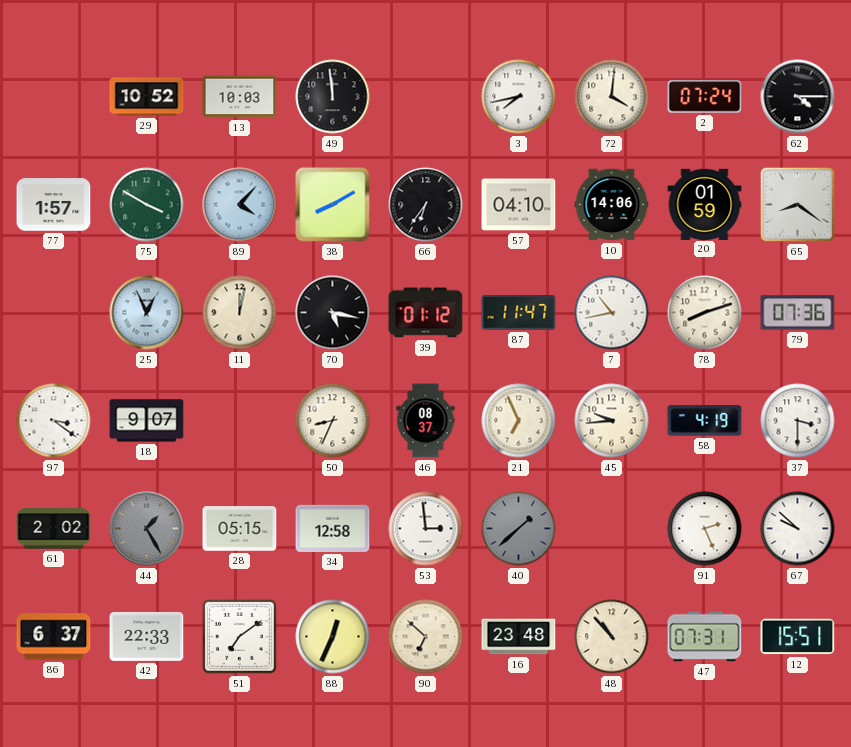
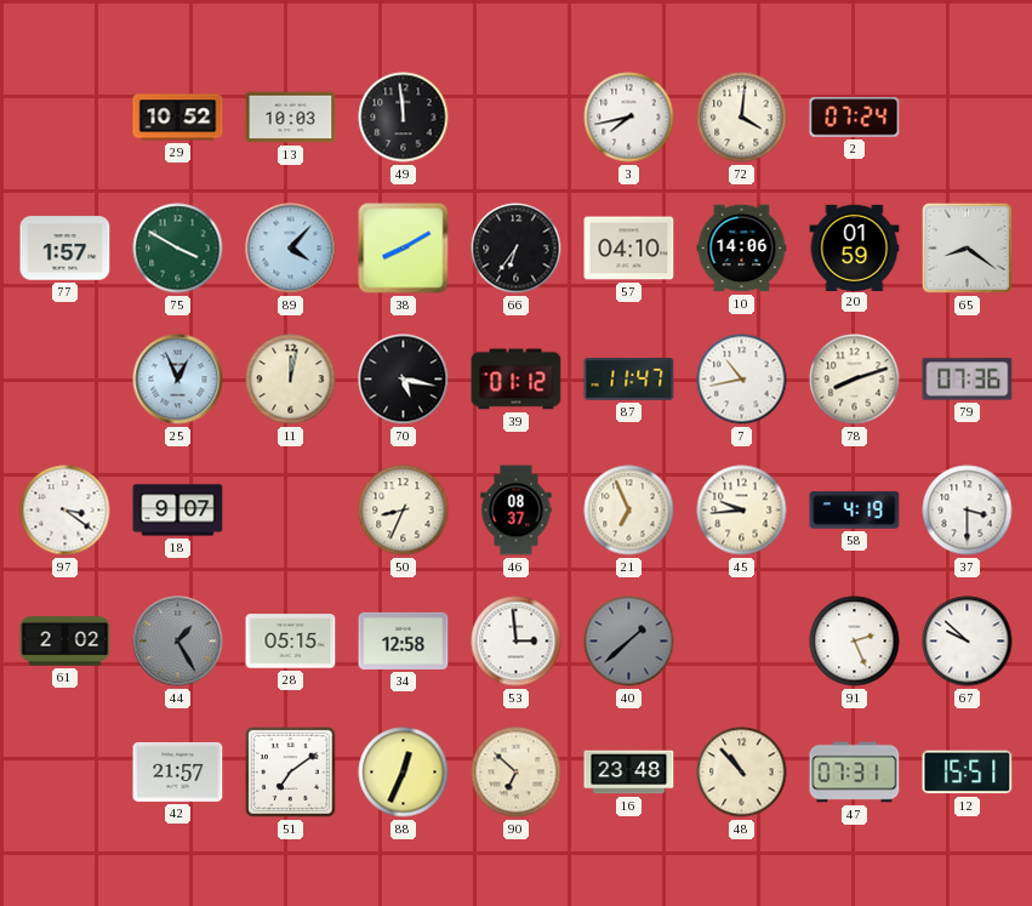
62: 4:15 -> none
86: 6:37 -> none
42: 22:33 -> 21:57
